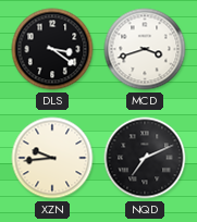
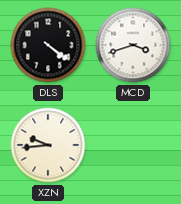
DLS: 3:21 -> 4:21
NQD: 7:11 -> none
